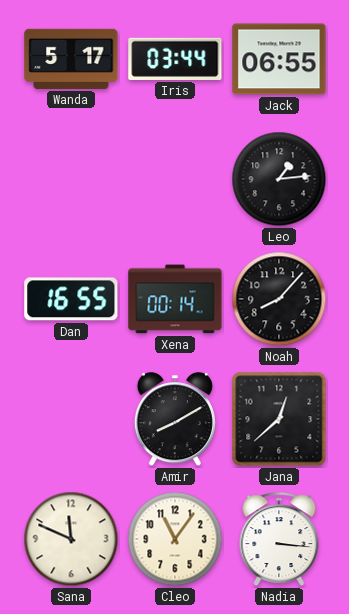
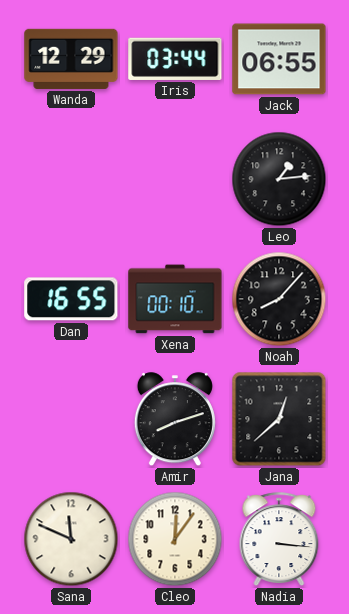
Wanda: 5:17 -> 12:29
Xena: 00:14 -> 00:10
Amir: 8:10 -> 8:12
Cleo: 11:06 -> 12:06
